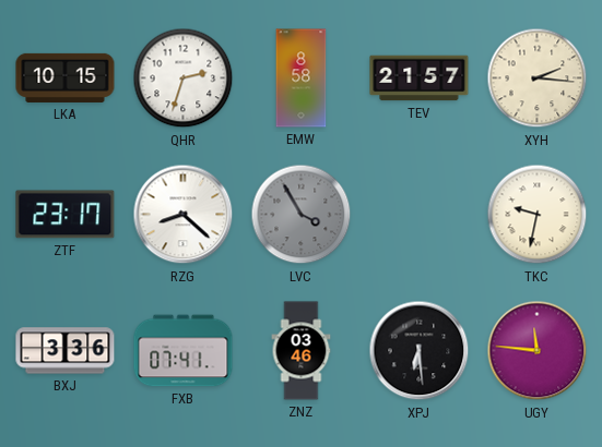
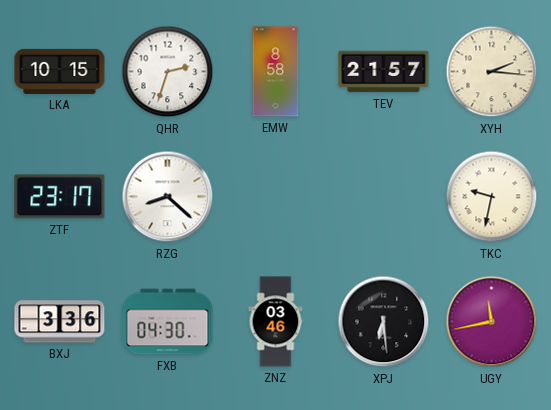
LVC: 3:55 -> none
FXB: 07:41 -> 04:30
UGY: 11:46 -> 11:43
